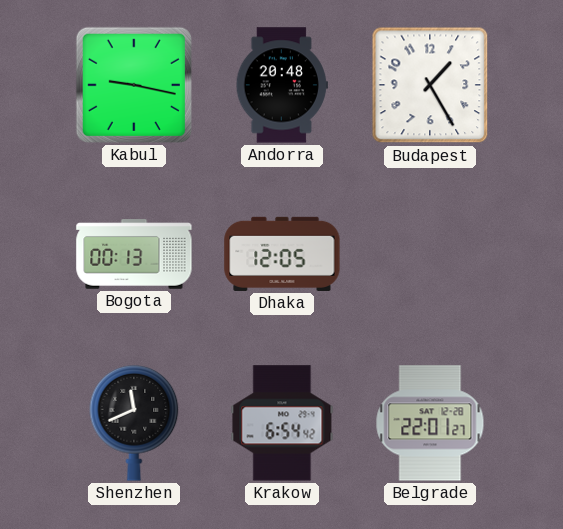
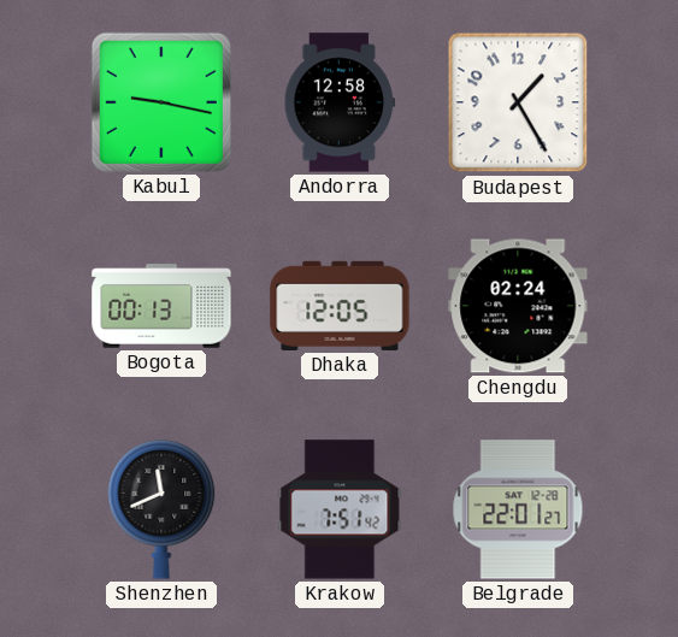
Andorra: 20:48 -> 12:58
Chengdu: none -> 02:24
Krakow: 6:54 -> 7:51
